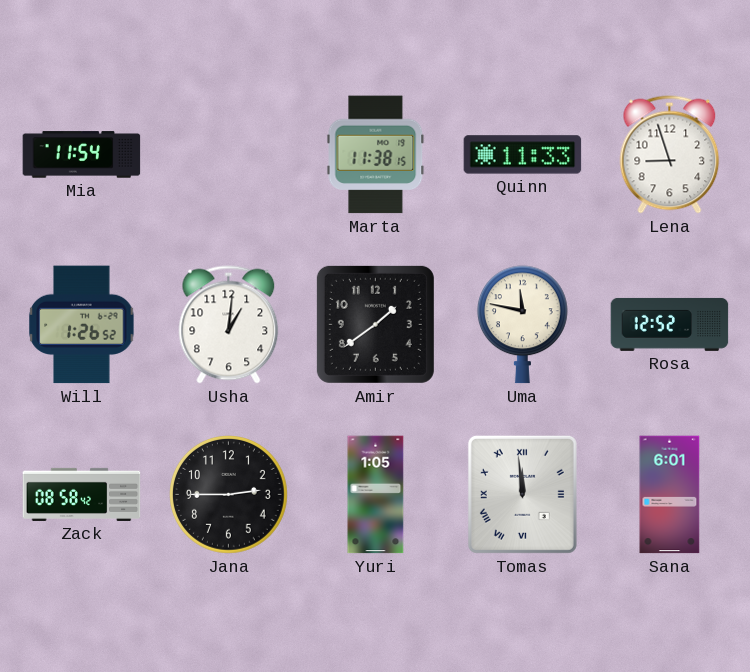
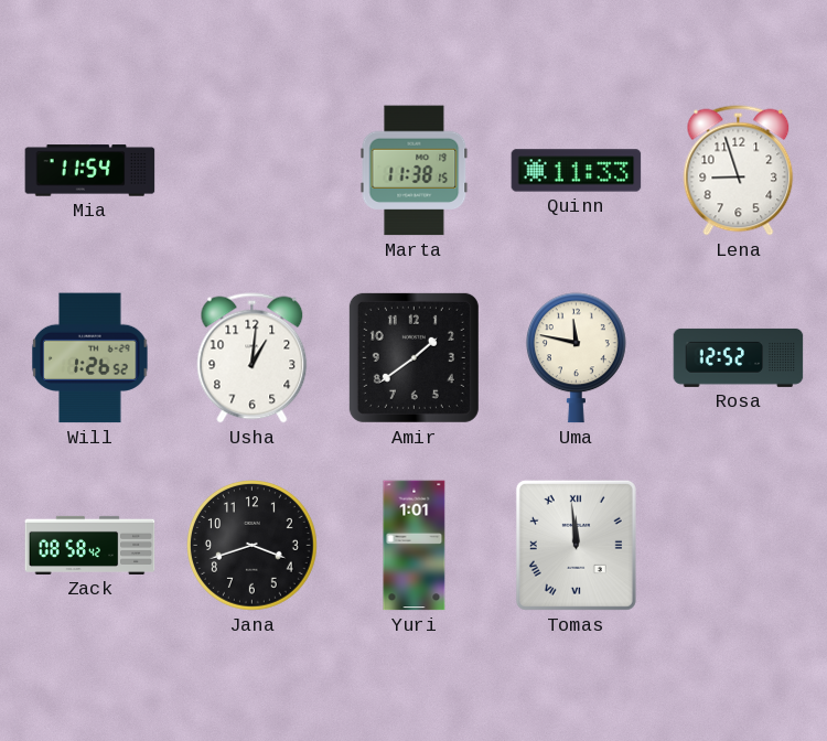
Jana: 2:45 -> 3:42
Yuri: 1:05 -> 1:01
Sana: 6:01 -> none
